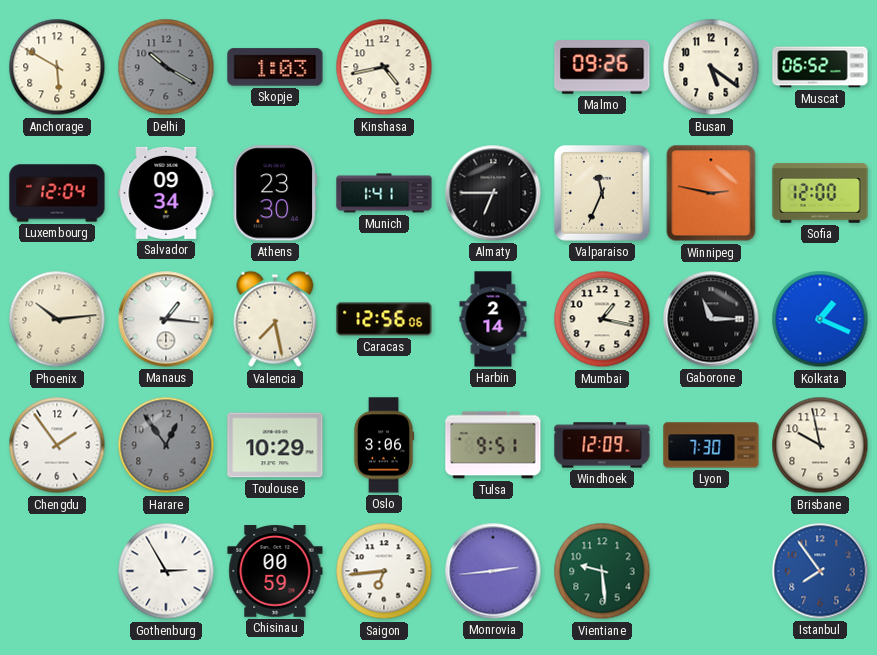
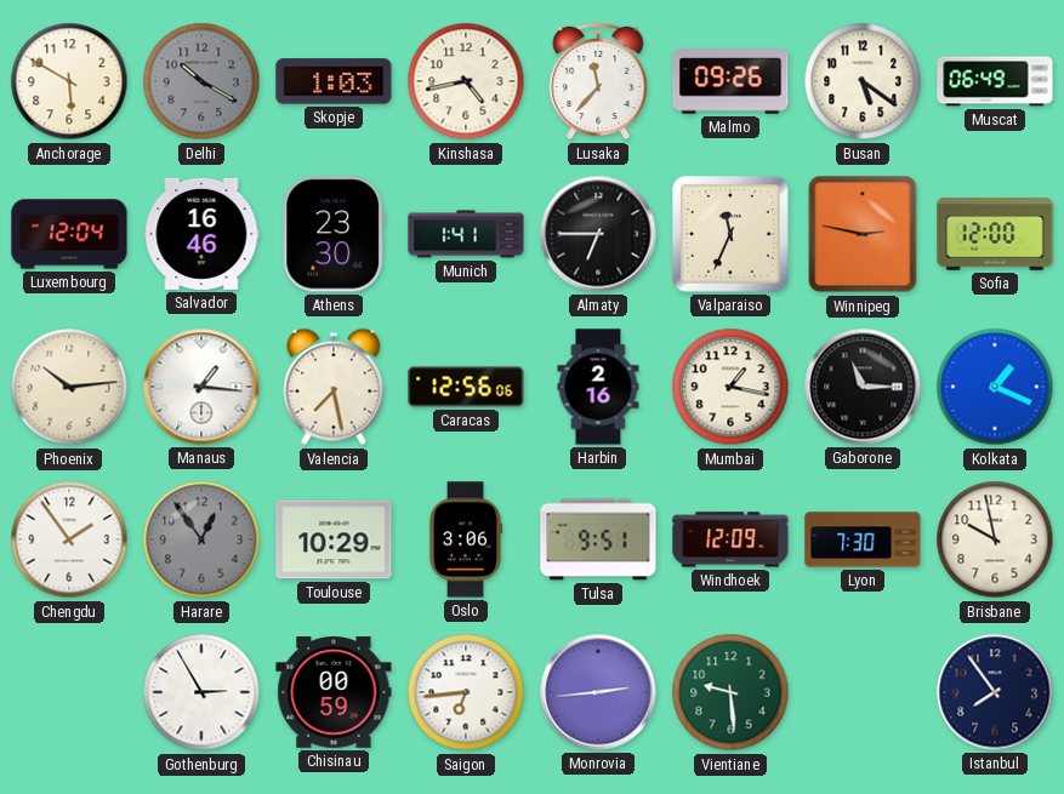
Lusaka: none -> 11:37
Muscat: 06:52 -> 06:49
Salvador: 09:34 -> 16:46
Harbin: 2:14 -> 2:16
Istanbul dial: blue -> navy
